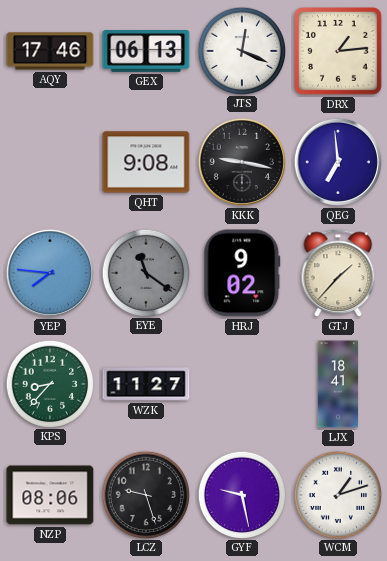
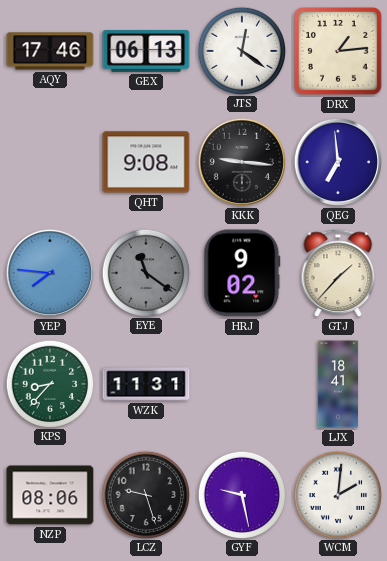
JTS: 12:19 -> 12:21
KKK: 9:17 -> 9:16
WZK: 11:27 -> 11:31
WCM: 1:12 -> 2:01
